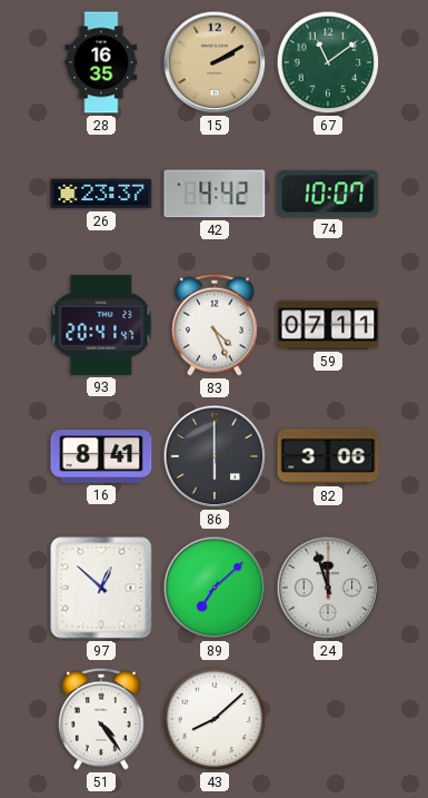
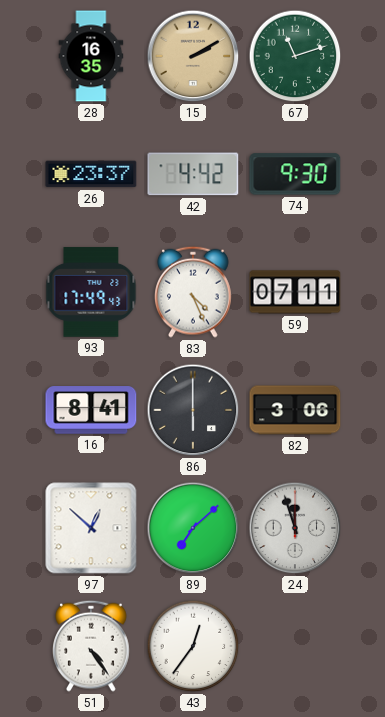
67: 11:09 -> 11:12
74: 10:07 -> 9:30
93: 20:41 -> 17:49
43: 8:08 -> 12:36
